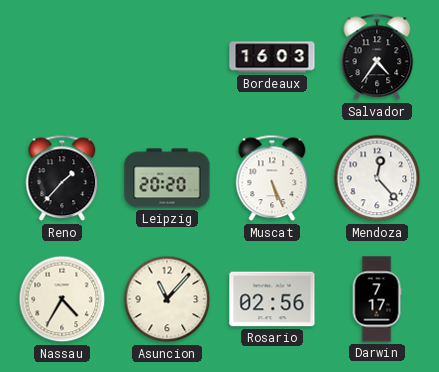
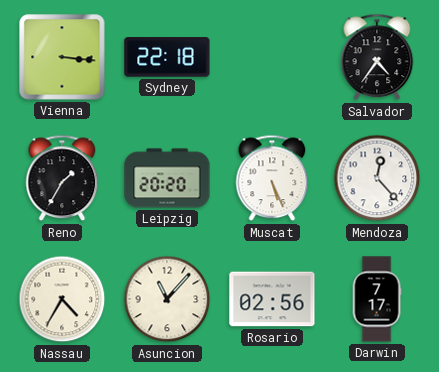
Vienna: none -> 3:16
Sydney: none -> 22:18
Bordeaux: 16:03 -> none
Reno: 1:37 -> 1:35
